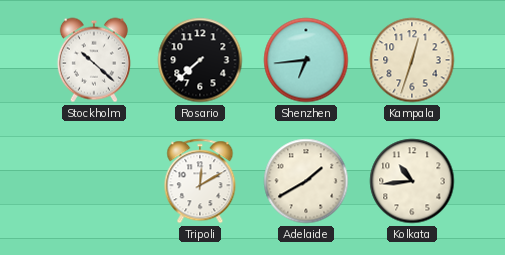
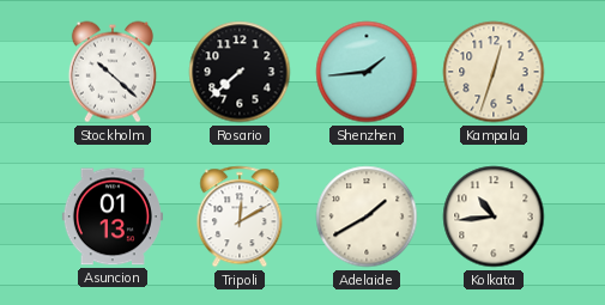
Shenzhen: 6:44 -> 1:44
Asuncion: none -> 01:13
